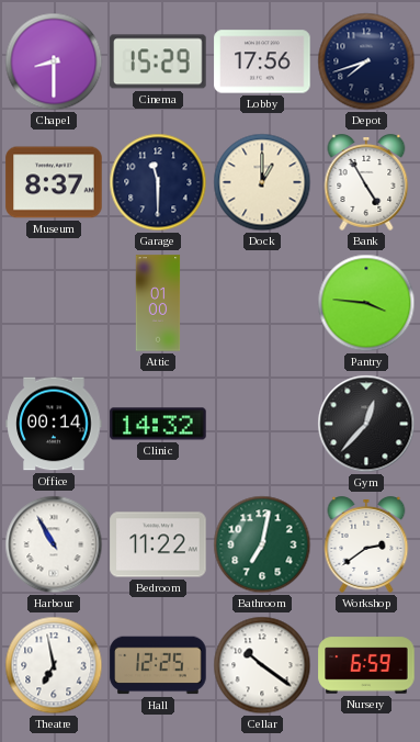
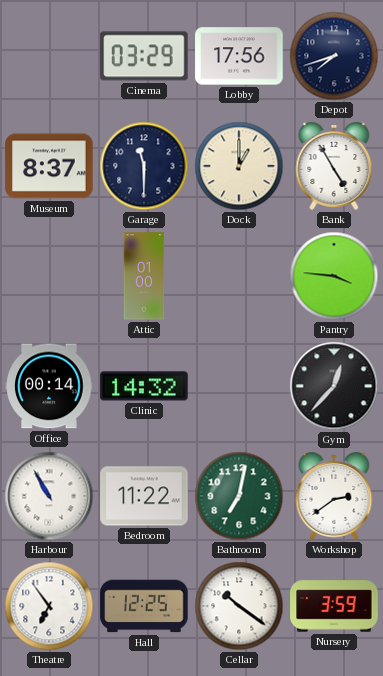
Chapel: 8:30 -> none
Cinema: 15:29 -> 03:29
Theatre: 6:58 -> 6:54
Nursery: 6:59 -> 3:59
